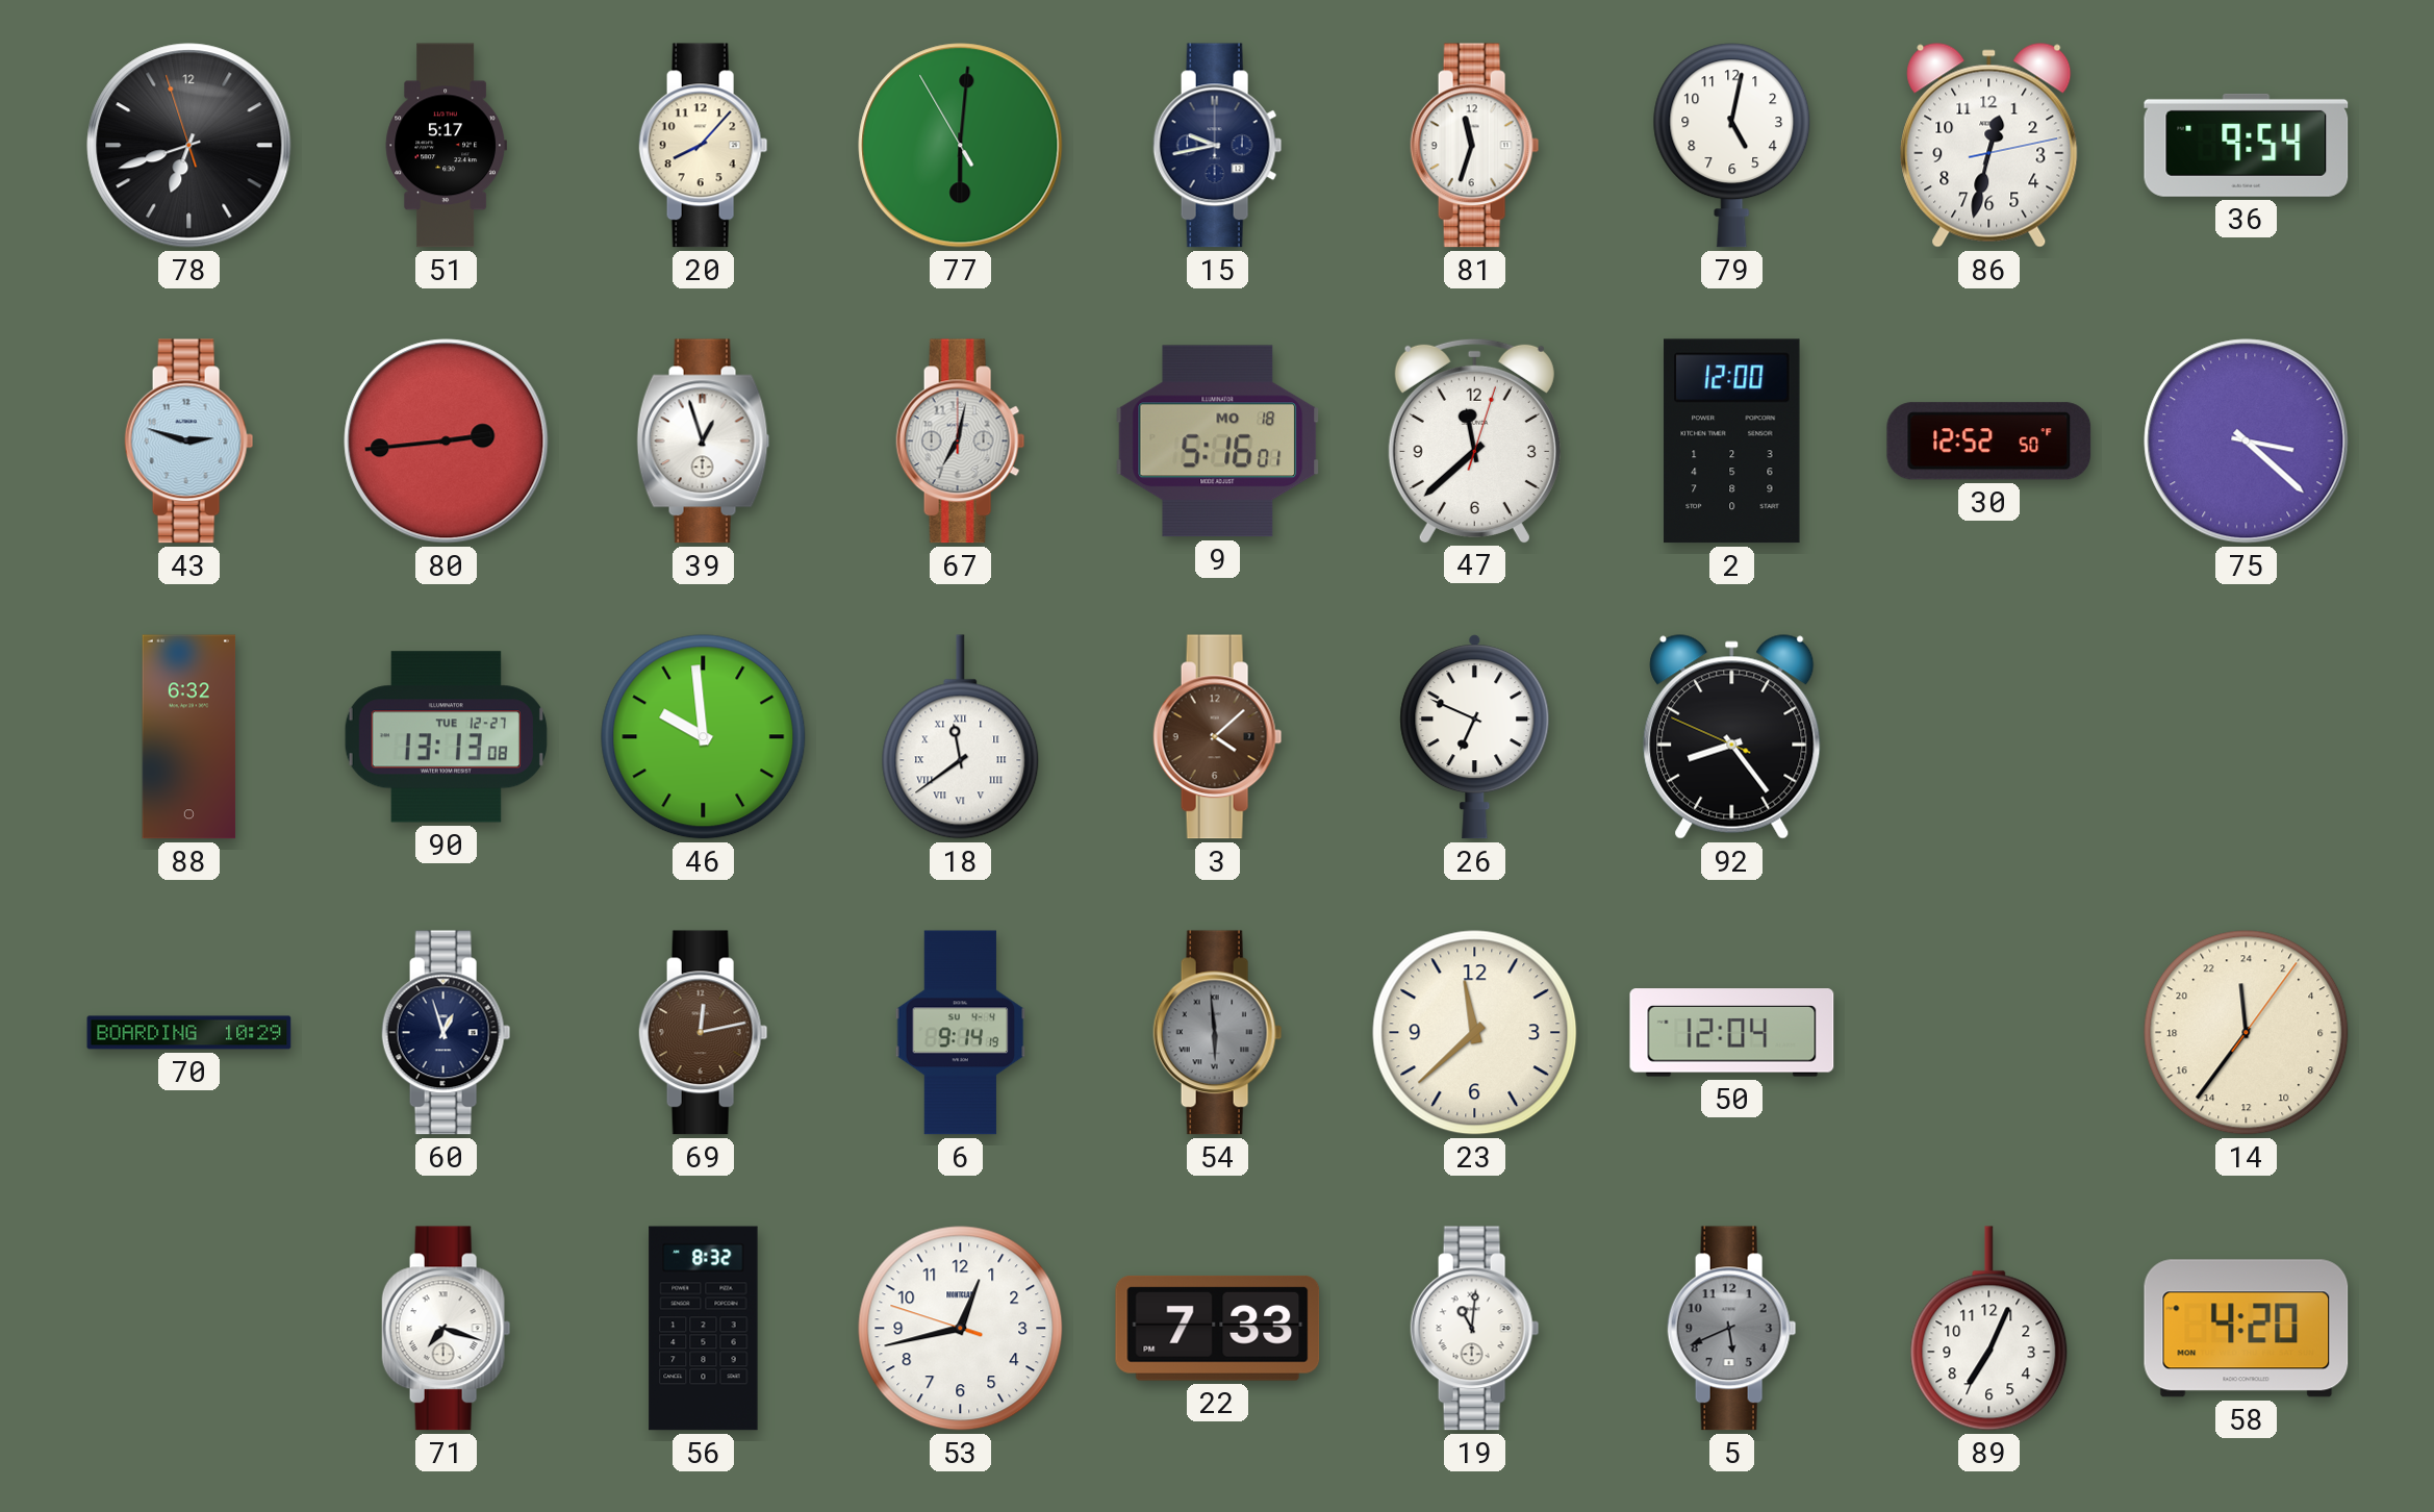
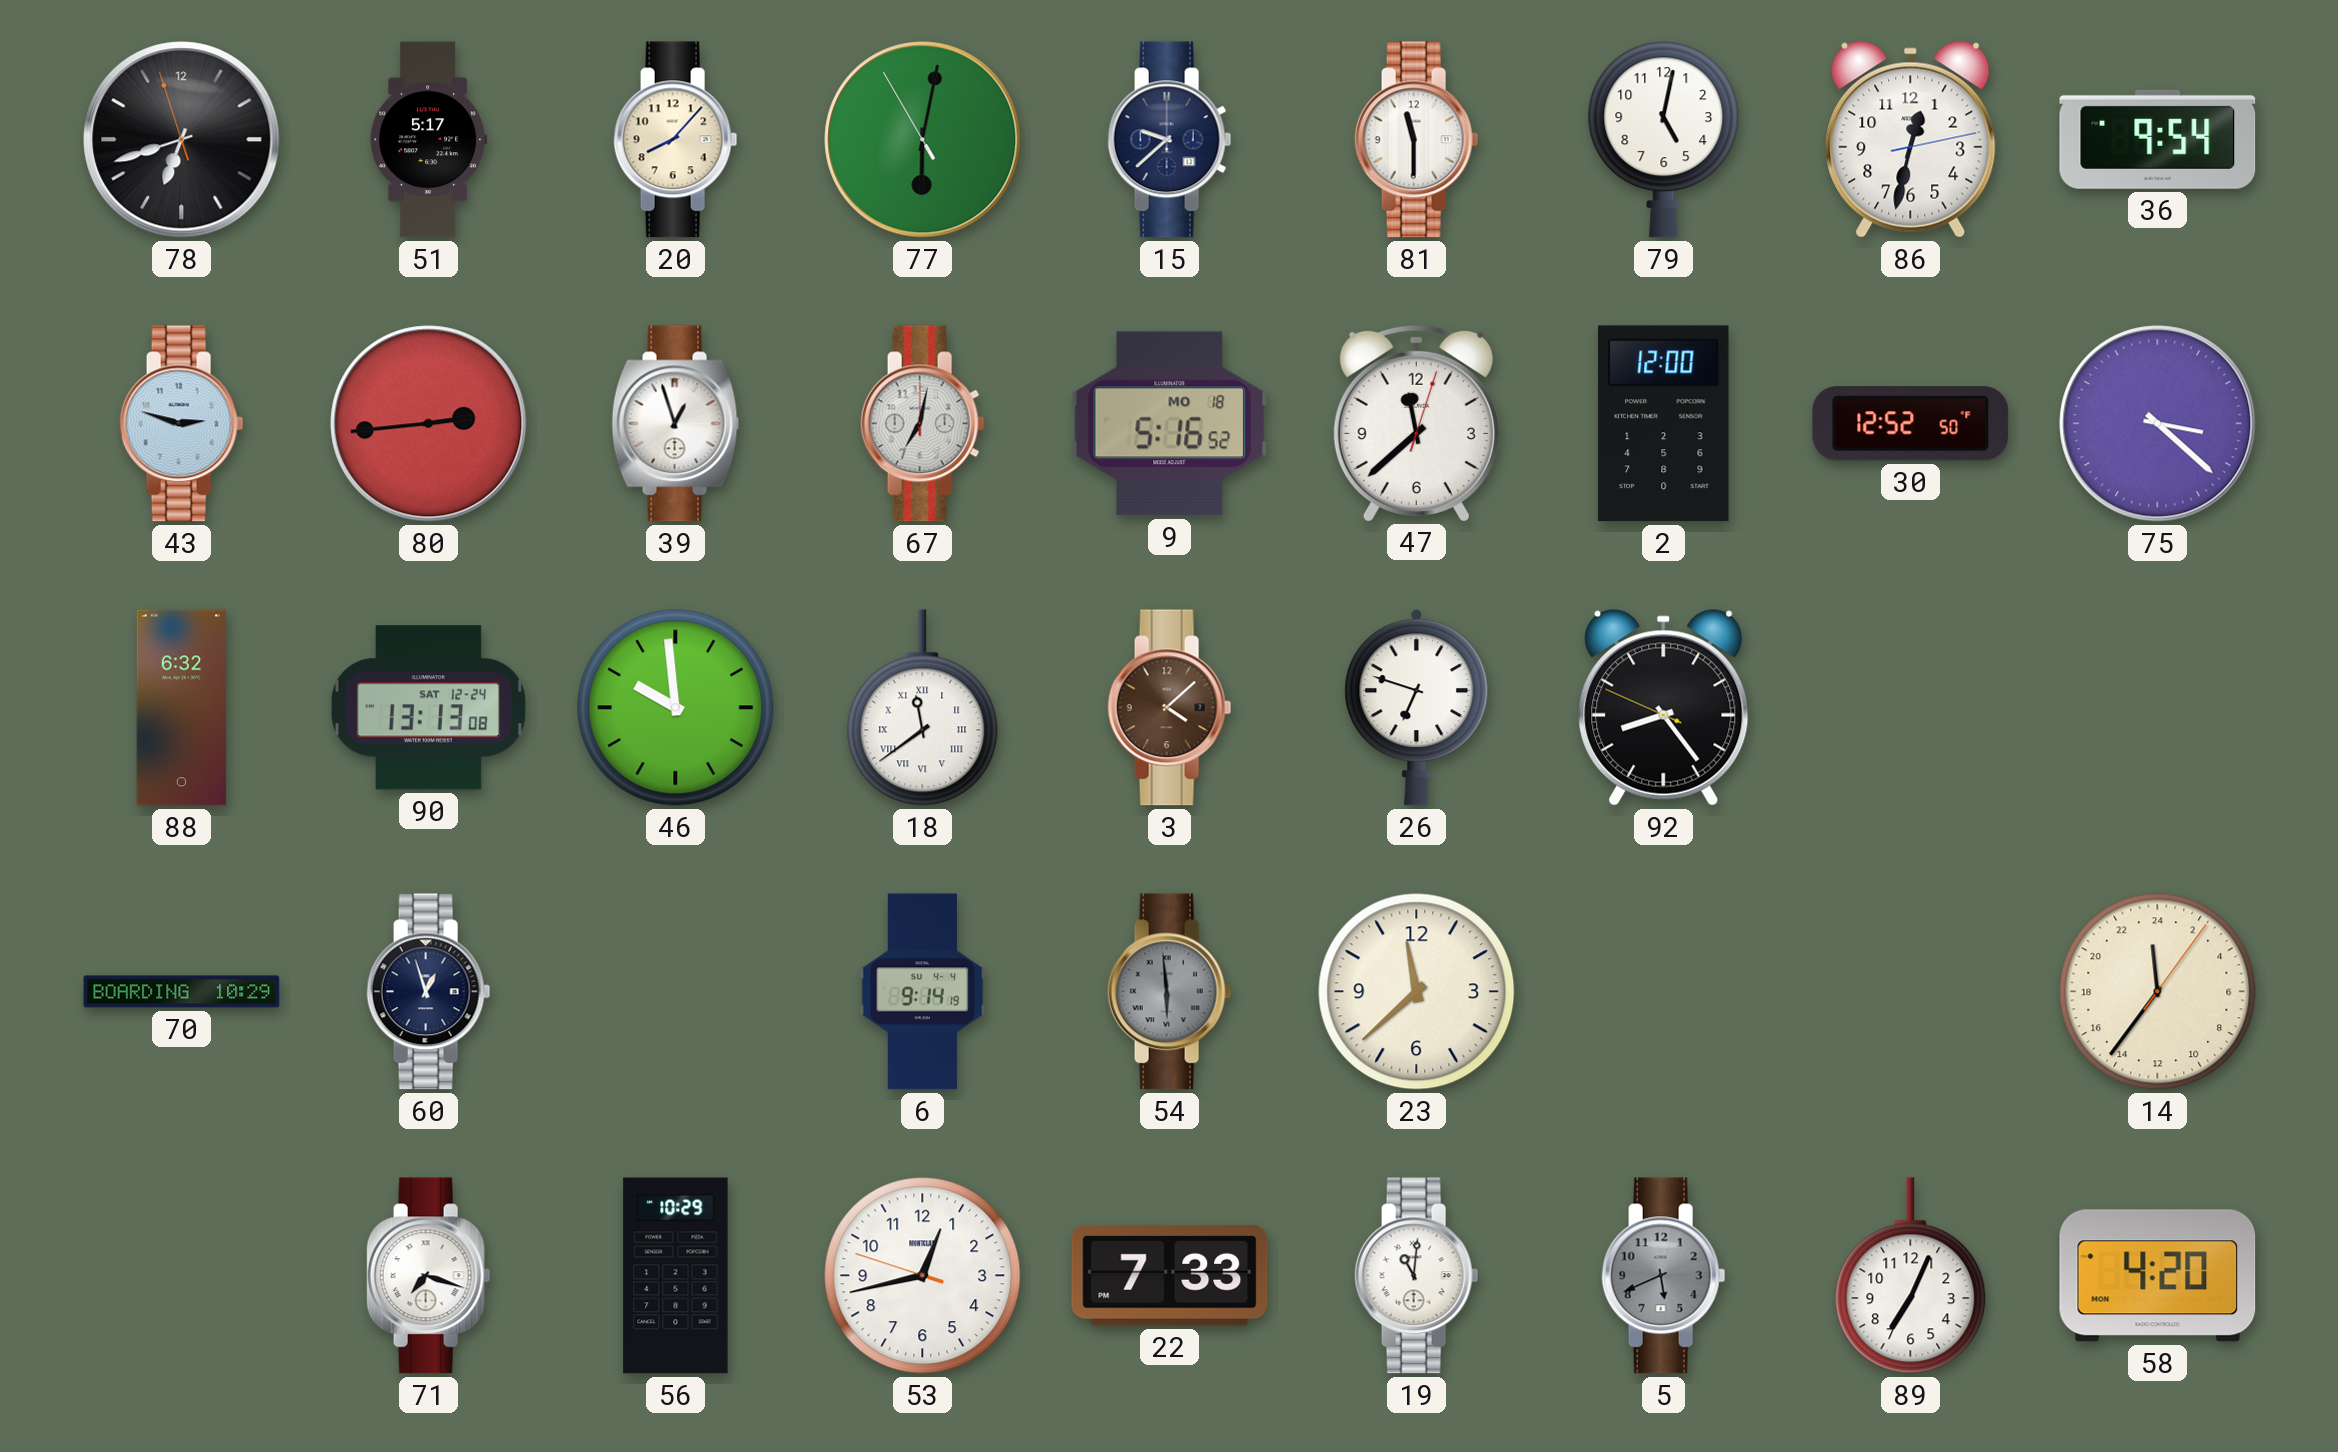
77: 6:00 -> 6:01
15: 9:43 -> 9:38
81: 11:33 -> 11:30
9: 5:16:01 -> 5:16:52
90 date: TUE 12-27 -> SAT 12-24
26: 6:49 -> 6:48
69: 12:13 -> none
50: 12:04 -> none
56: 8:32 -> 10:29
